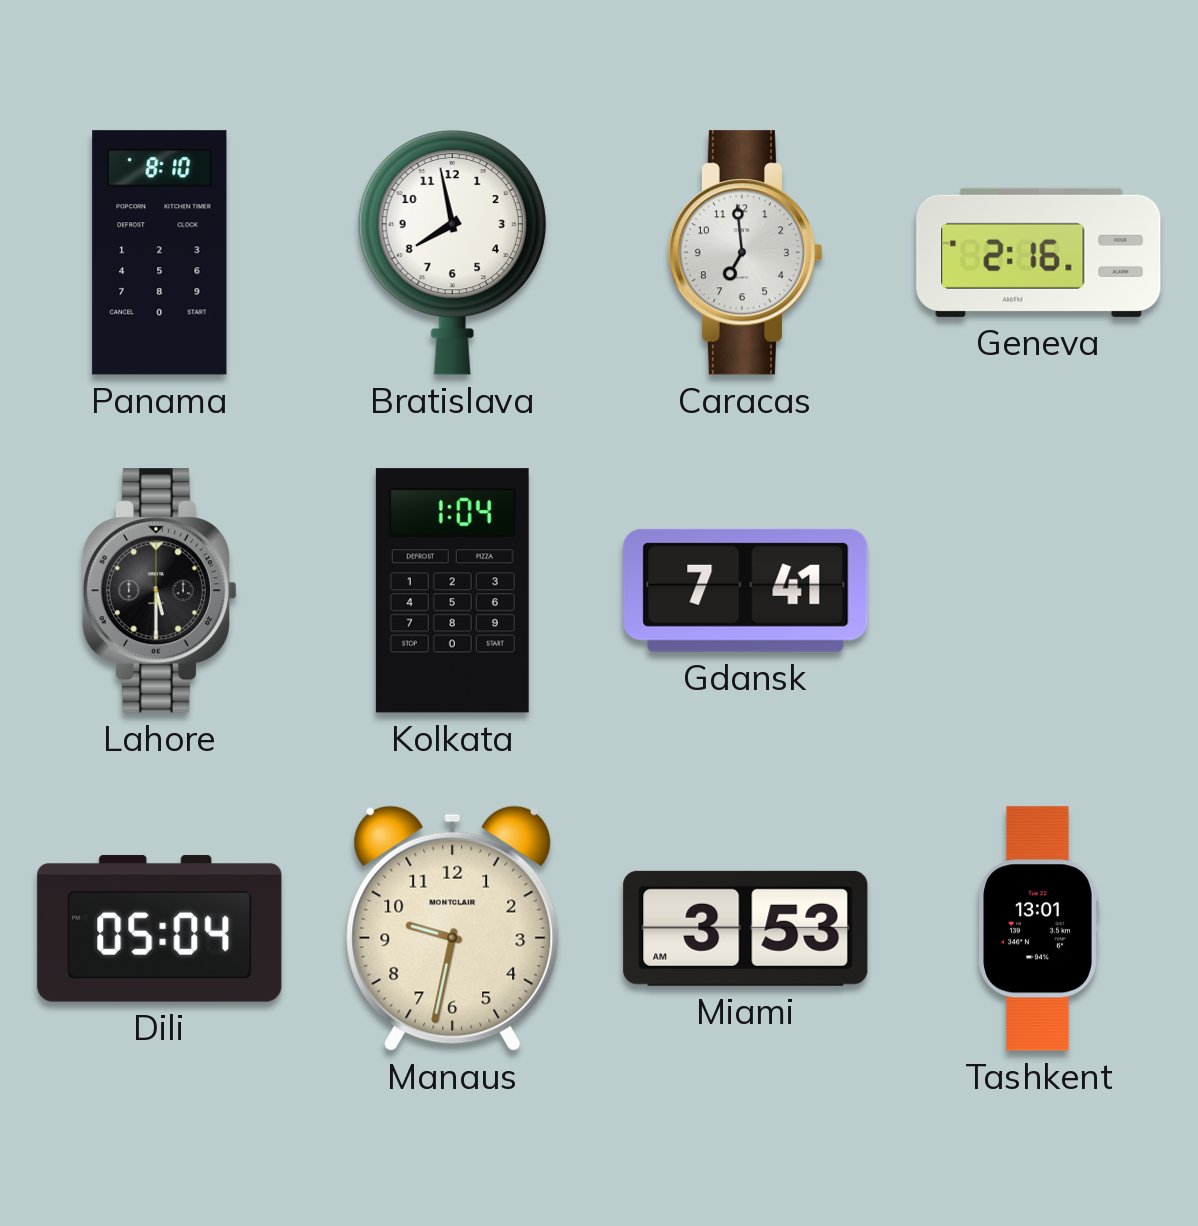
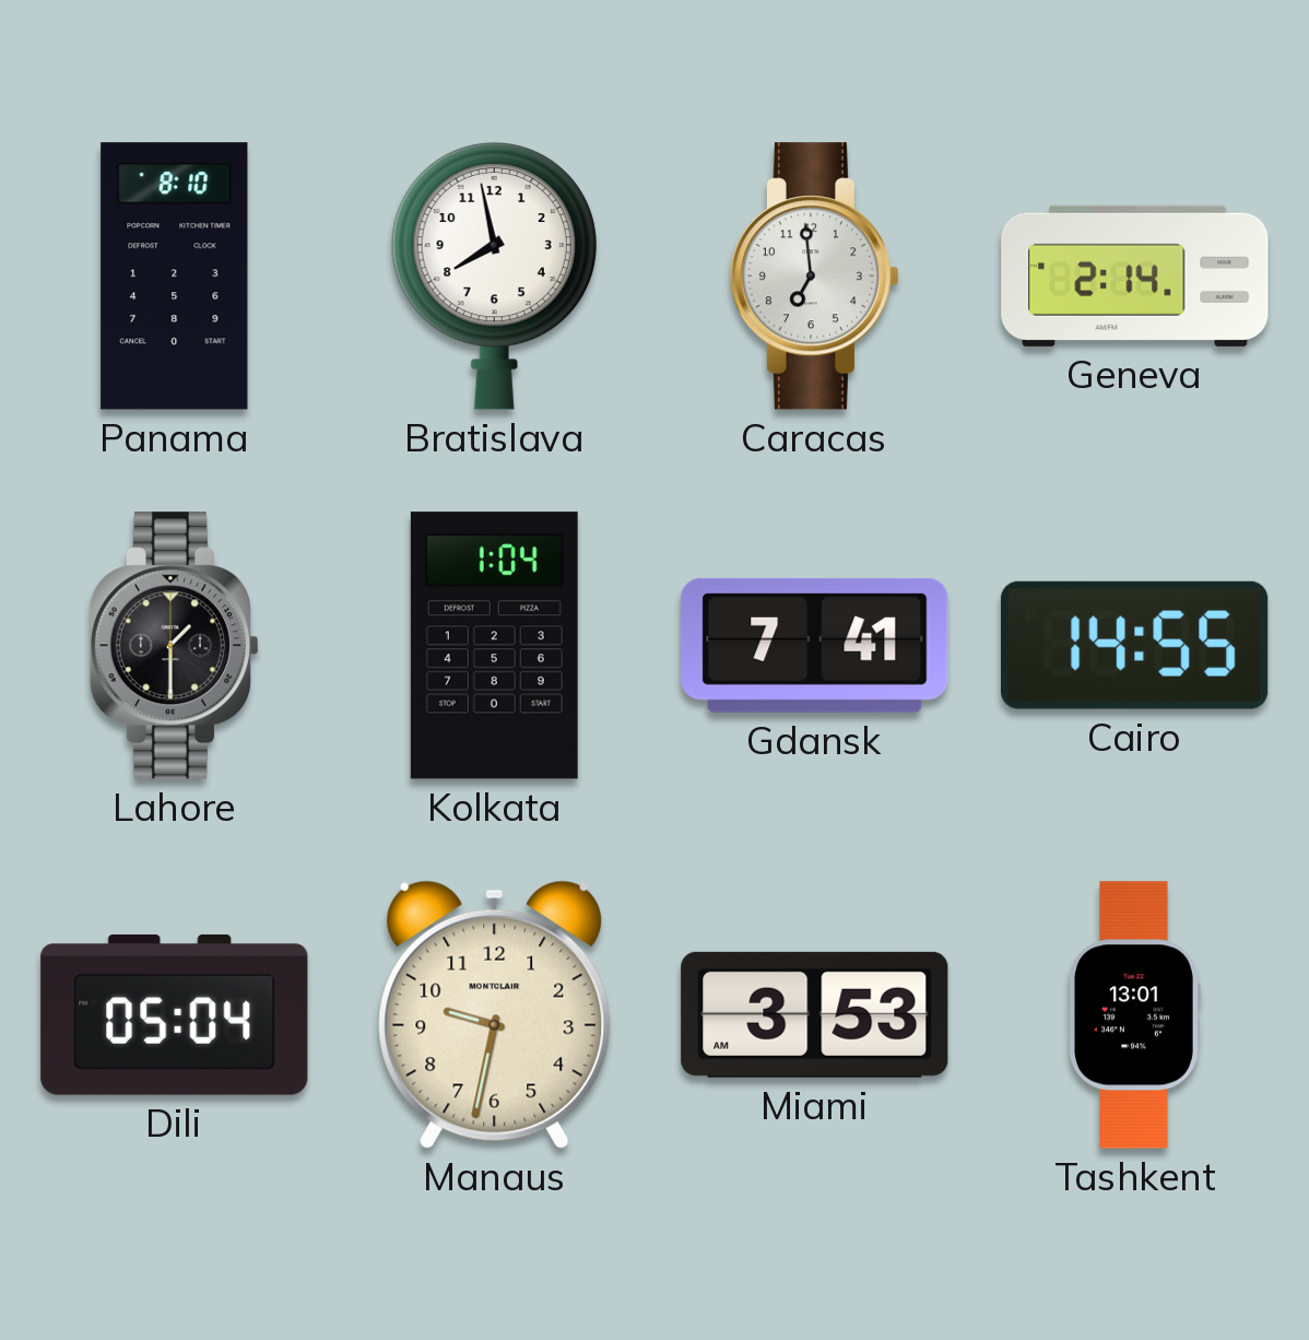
Geneva: 2:16 -> 2:14
Lahore: 5:30 -> 1:30
Cairo: none -> 14:55
